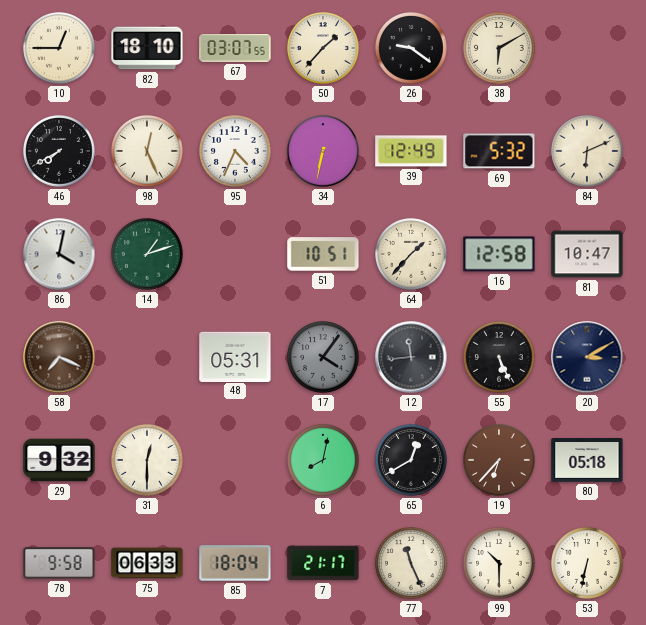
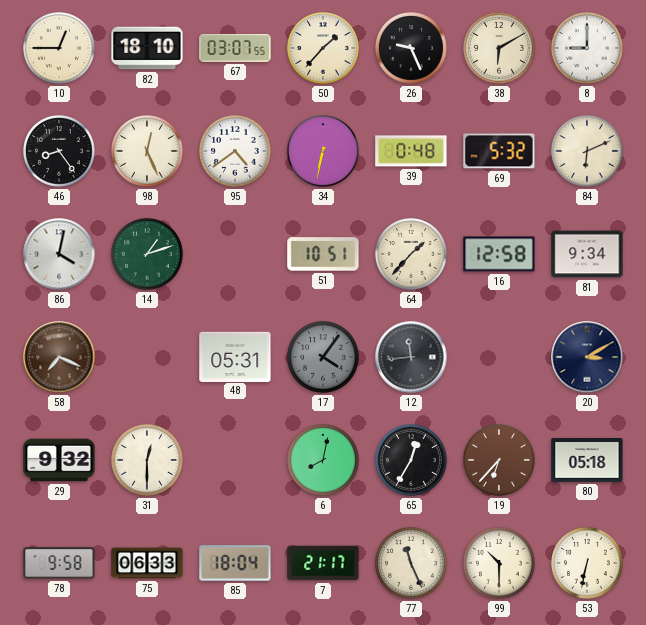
26: 9:21 -> 9:26
8: none -> 9:00
46: 7:40 -> 8:24
95: 4:34 -> 4:39
39: 12:49 -> 0:48
81: 10:47 -> 9:34
55: 5:26 -> none
65: 12:40 -> 12:35
